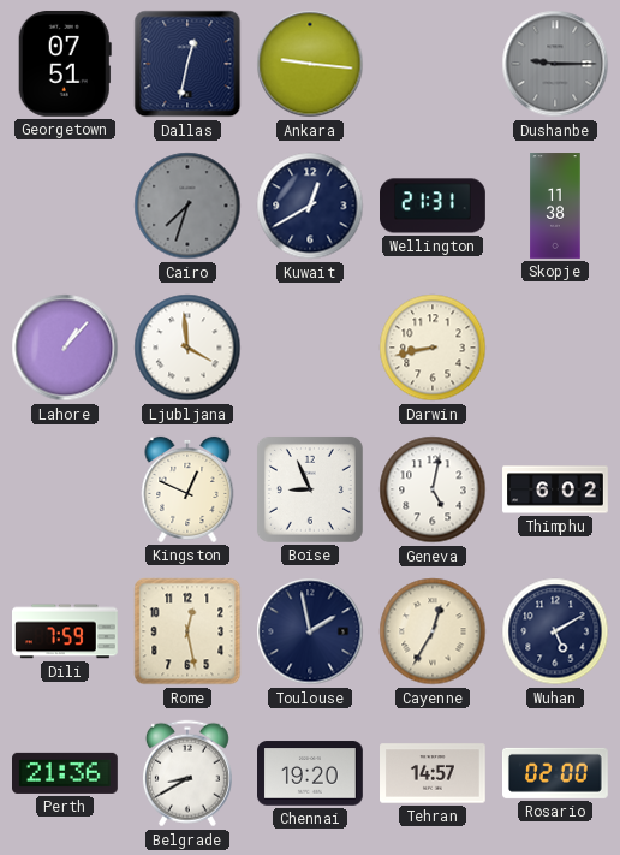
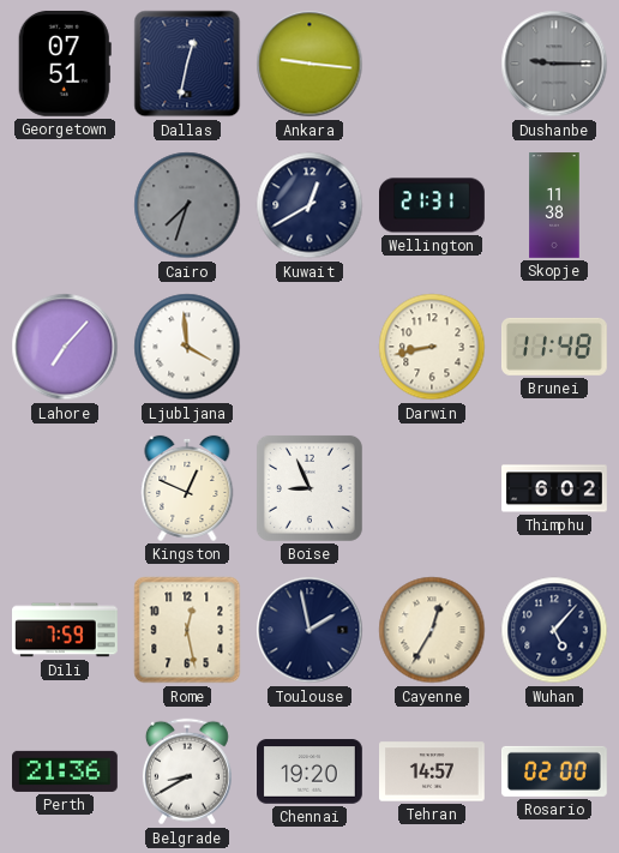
Lahore: 1:07 -> 7:07
Brunei: none -> 11:48
Geneva: 5:02 -> none
Wuhan: 5:10 -> 5:07
